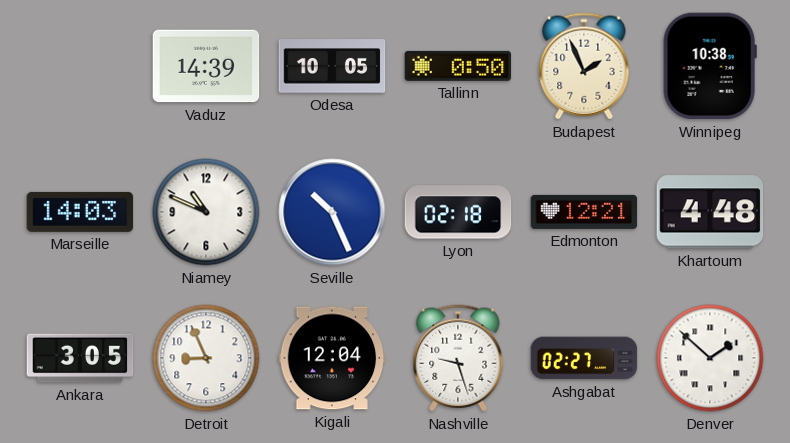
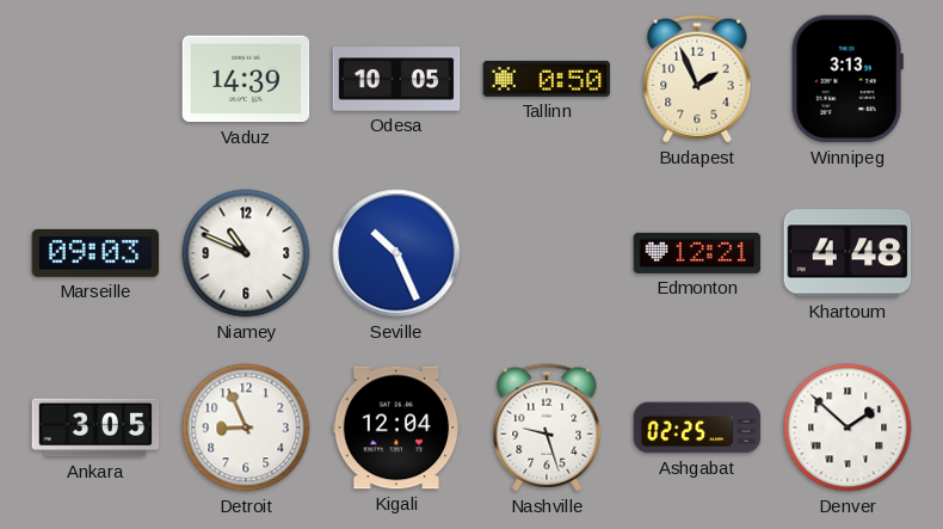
Winnipeg: 10:38 -> 3:13
Marseille: 14:03 -> 09:03
Lyon: 02:18 -> none
Ashgabat: 02:27 -> 02:25
